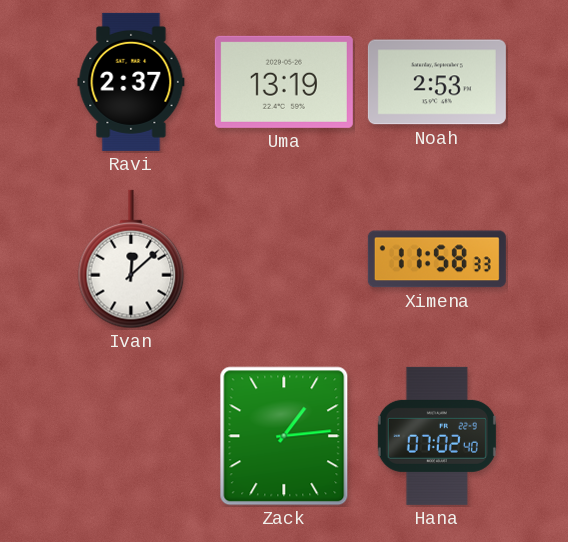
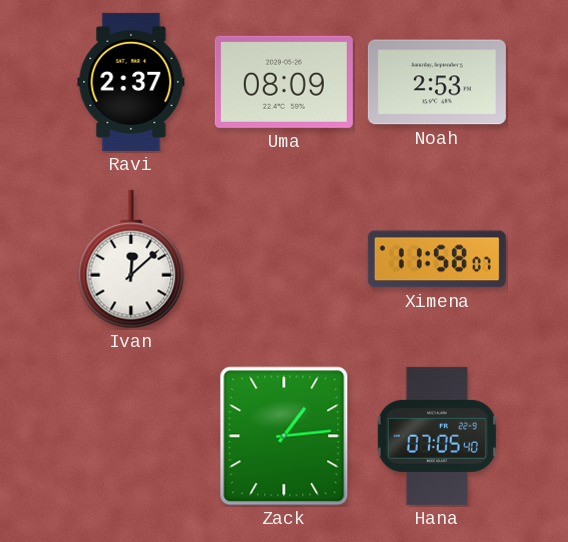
Uma: 13:19 -> 08:09
Ximena: 11:58:33 -> 11:58:07
Hana: 07:02 -> 07:05
